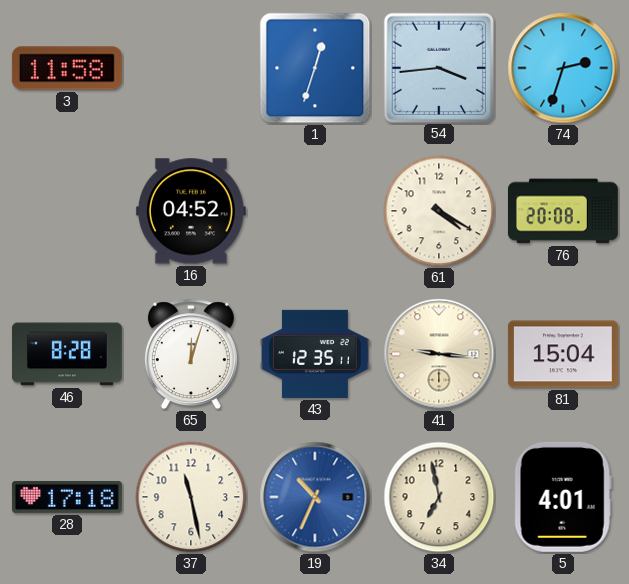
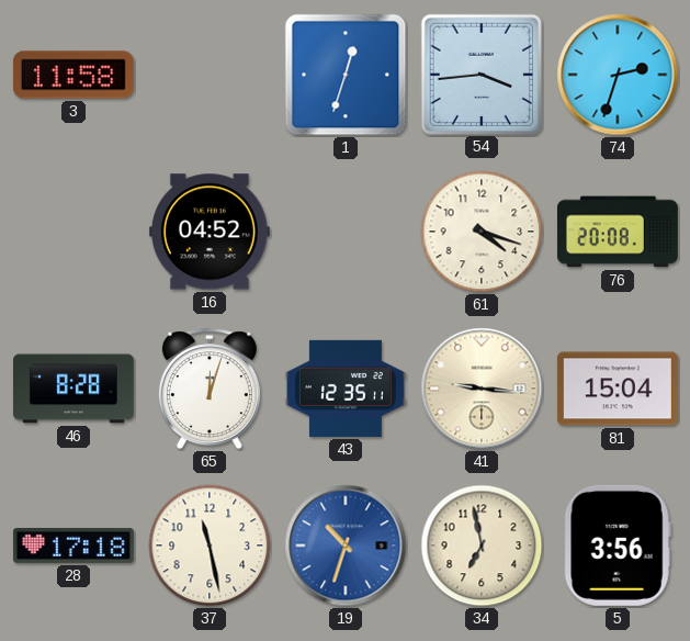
61: 4:20 -> 4:18
19: 10:34 -> 10:33
5: 4:01 -> 3:56
